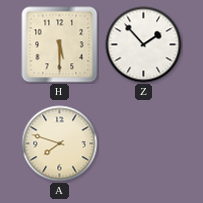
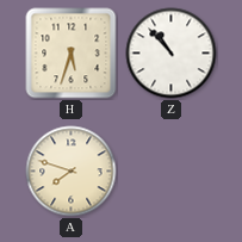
H: 5:30 -> 5:33
Z: 1:53 -> 10:53
